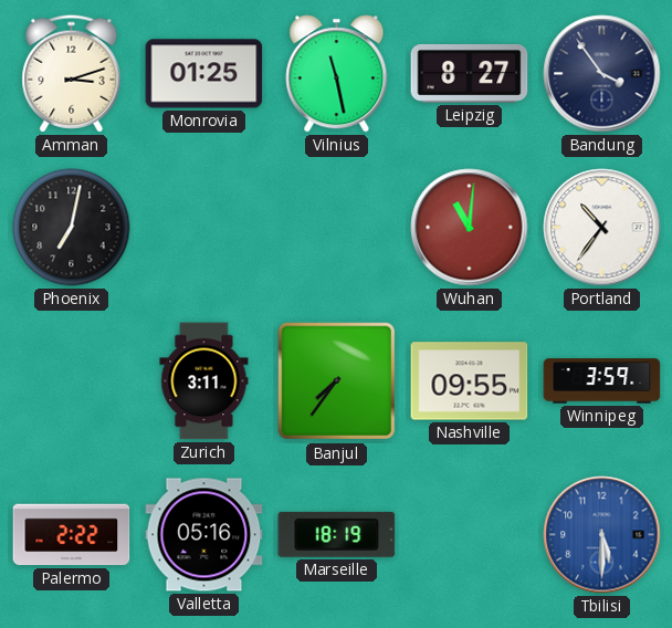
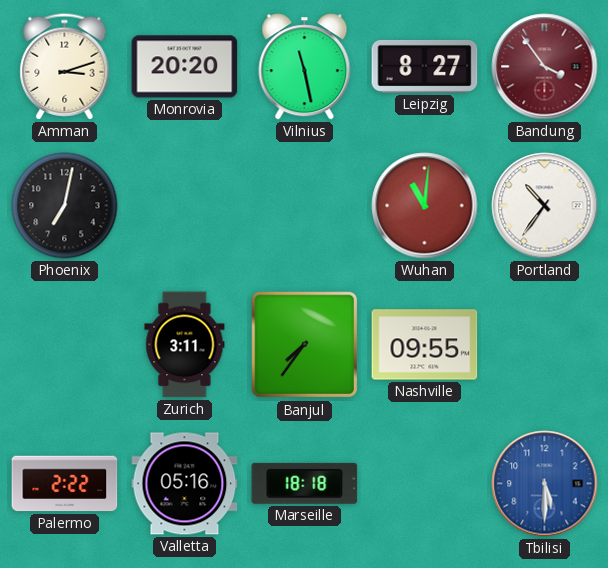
Monrovia: 01:25 -> 20:20
Bandung dial: navy -> burgundy
Winnipeg: 3:59 -> none
Marseille: 18:19 -> 18:18
